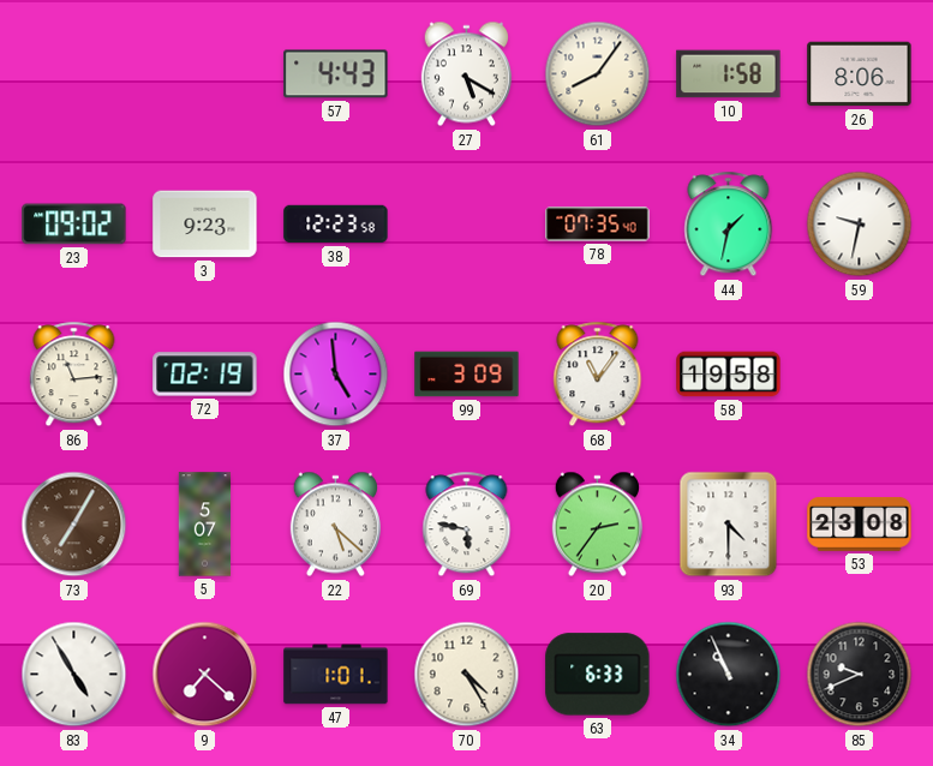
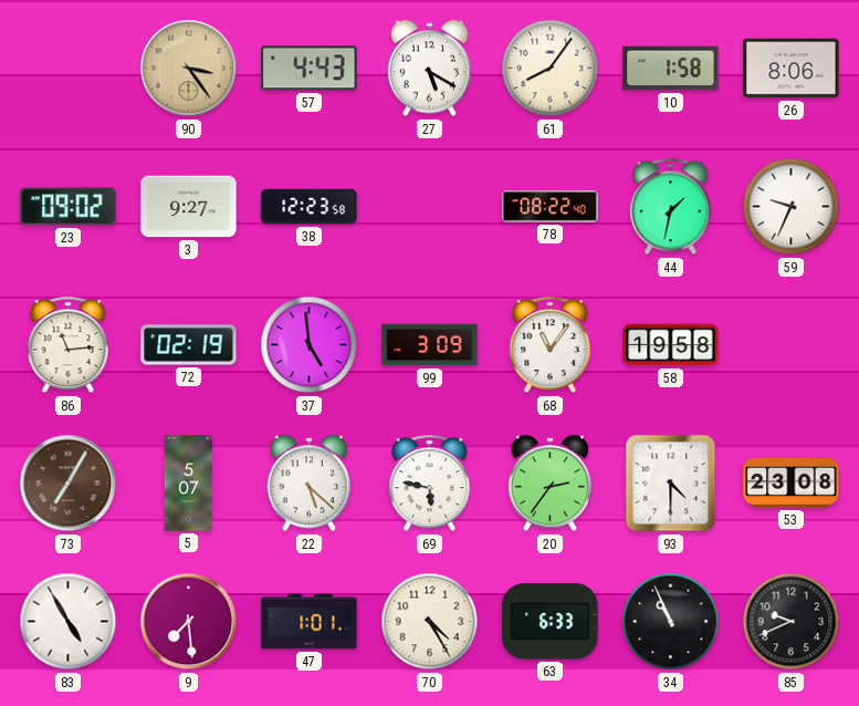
90: none -> 3:24
3: 9:23 -> 9:27
78: 07:35 -> 08:22
59: 9:32 -> 9:34
9: 7:22 -> 7:29
